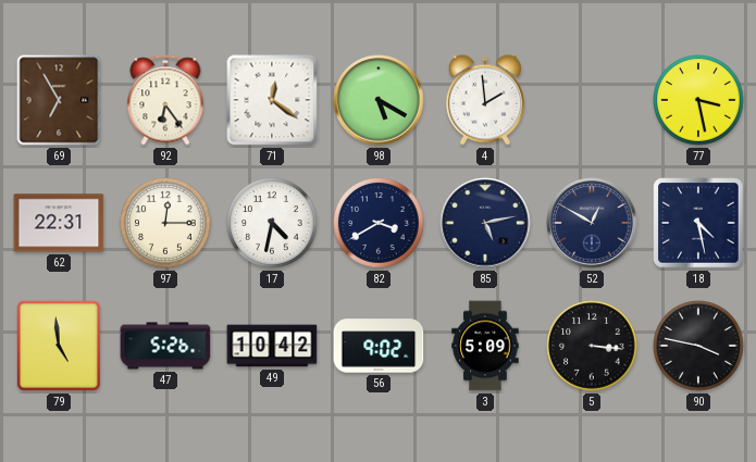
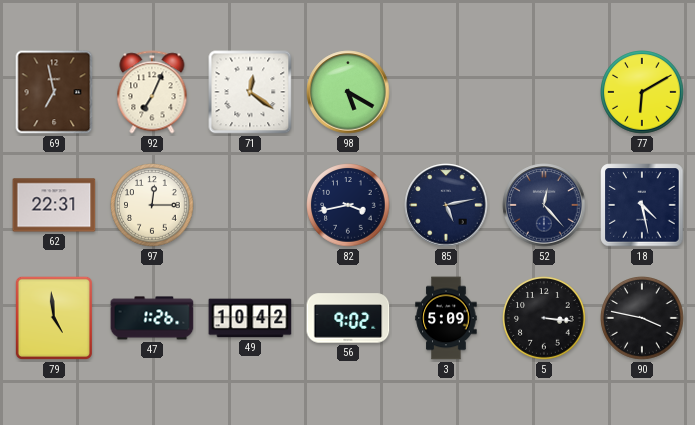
69: 6:55 -> 6:58
92: 6:24 -> 7:04
4: 1:59 -> none
77: 3:28 -> 6:10
17: 4:32 -> none
82: 3:40 -> 3:43
52: 12:50 -> 12:23
47: 5:26 -> 1:26
